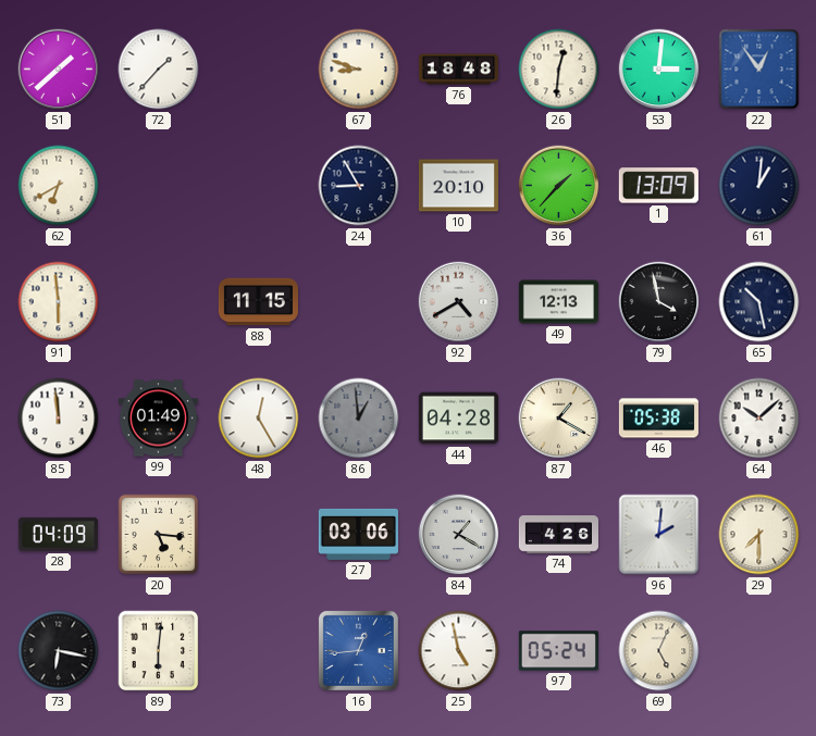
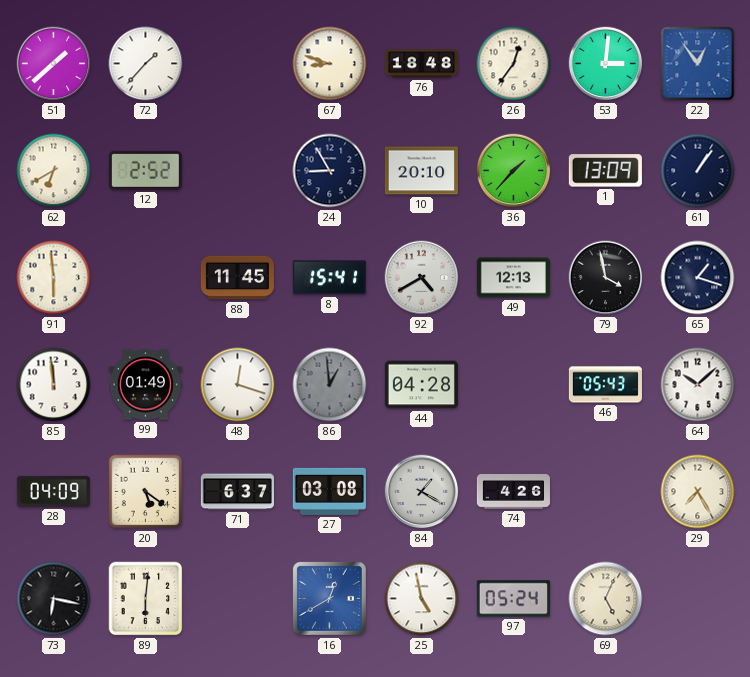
26: 12:31 -> 12:36
12: none -> 2:52
61: 1:01 -> 1:06
88: 11:15 -> 11:45
8: none -> 15:41
65: 10:28 -> 1:18
48: 12:25 -> 12:18
87: 1:20 -> none
46: 05:38 -> 05:43
20: 5:16 -> 5:21
71: none -> 6:37
27: 03:06 -> 03:08
96: 2:01 -> none
29: 7:30 -> 7:25
16: 12:44 -> 12:40
